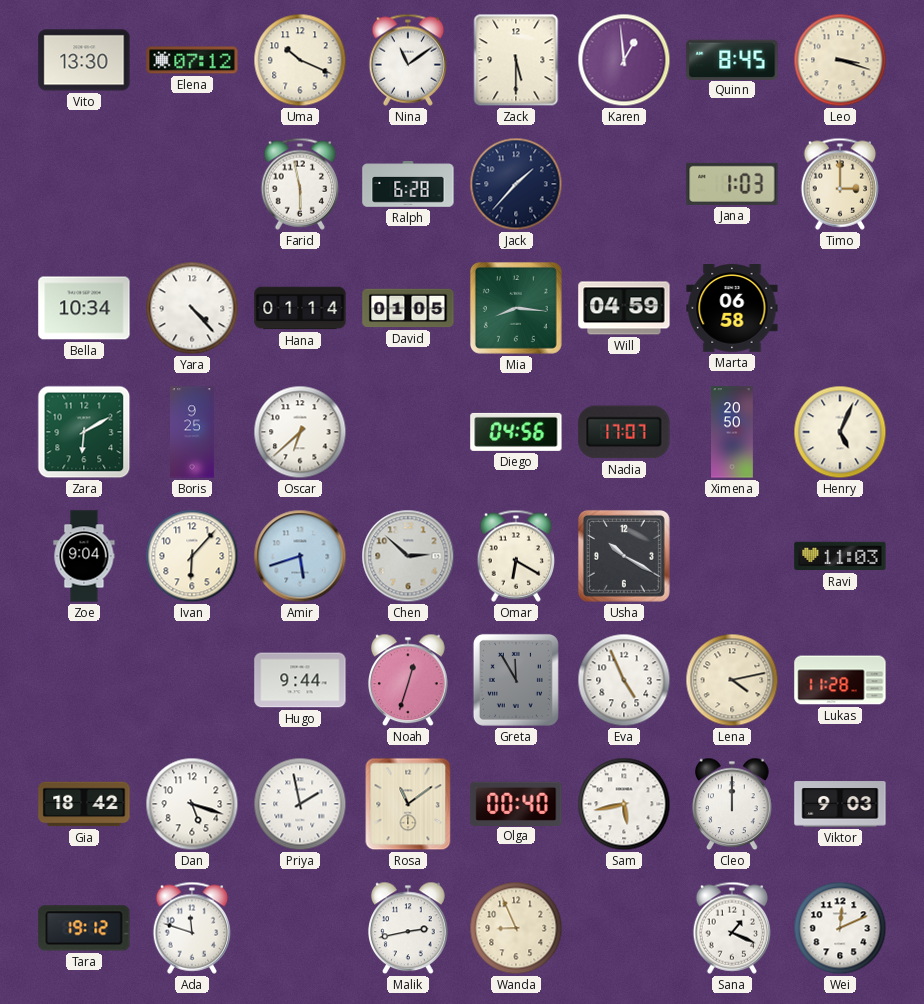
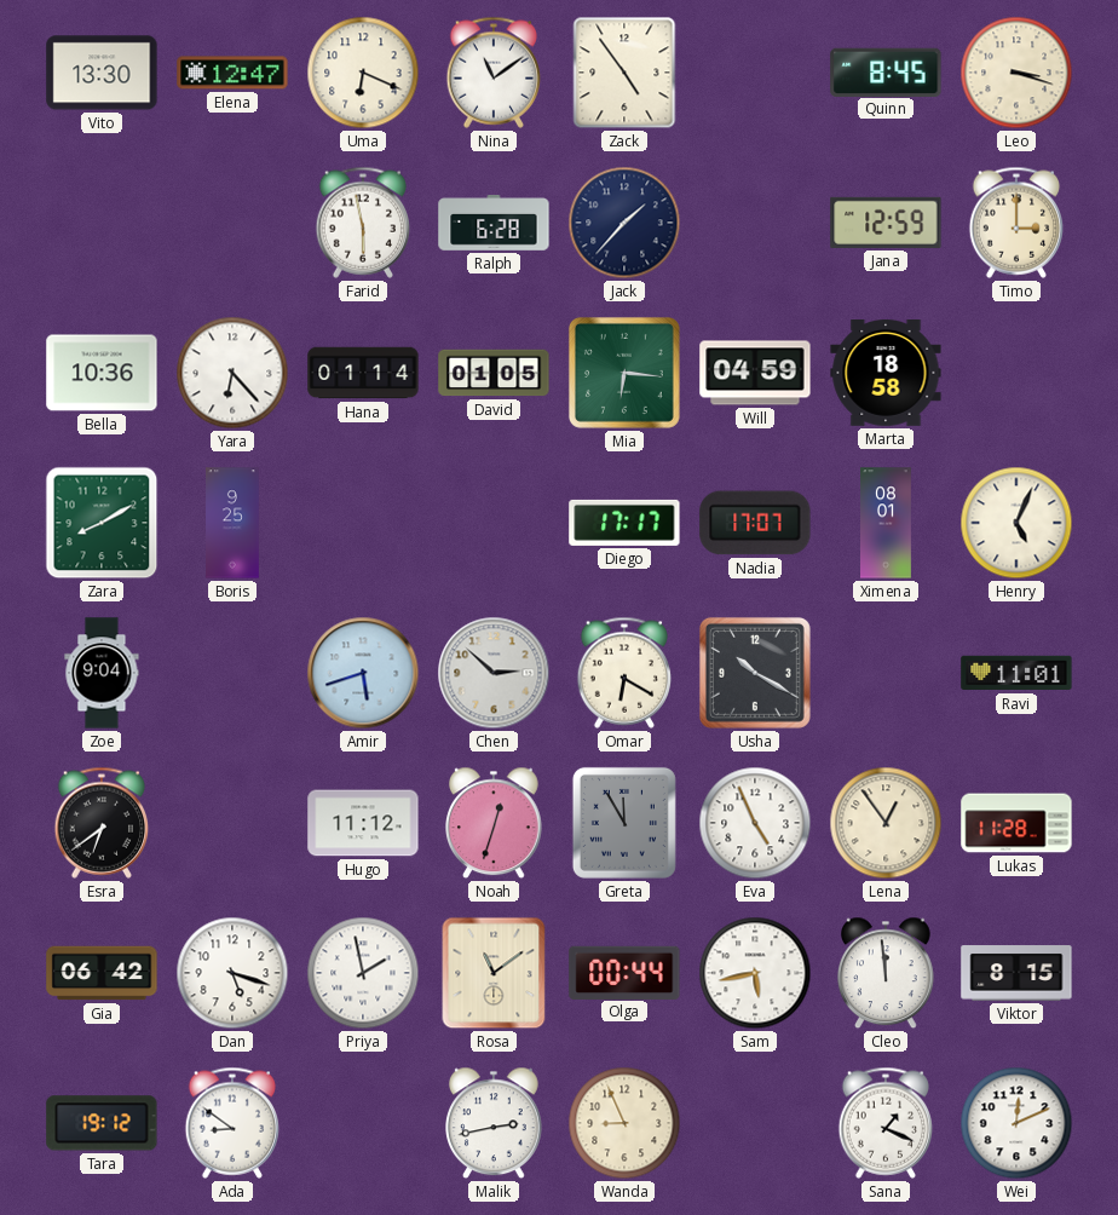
Elena: 07:12 -> 12:47
Uma: 10:19 -> 6:19
Zack: 5:30 -> 4:54
Karen: 12:59 -> none
Jana: 1:03 -> 12:59
Bella: 10:34 -> 10:36
Yara: 4:23 -> 6:23
Mia: 8:16 -> 6:16
Marta: 06:58 -> 18:58
Zara: 6:10 -> 8:10
Oscar: 6:38 -> none
Diego: 04:56 -> 17:17
Ximena: 20:50 -> 08:01
Ivan: 6:07 -> none
Ravi: 11:03 -> 11:01
Esra: none -> 6:39
Hugo: 9:44 -> 11:12
Lena: 4:13 -> 12:54
Gia: 18:42 -> 06:42
Olga: 00:40 -> 00:44
Cleo: 12:00 -> 11:59
Viktor: 9:03 -> 8:15
Ada: 11:48 -> 8:51
